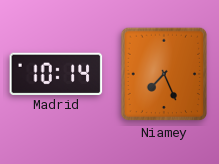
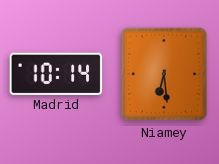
Niamey: 7:26 -> 6:29
